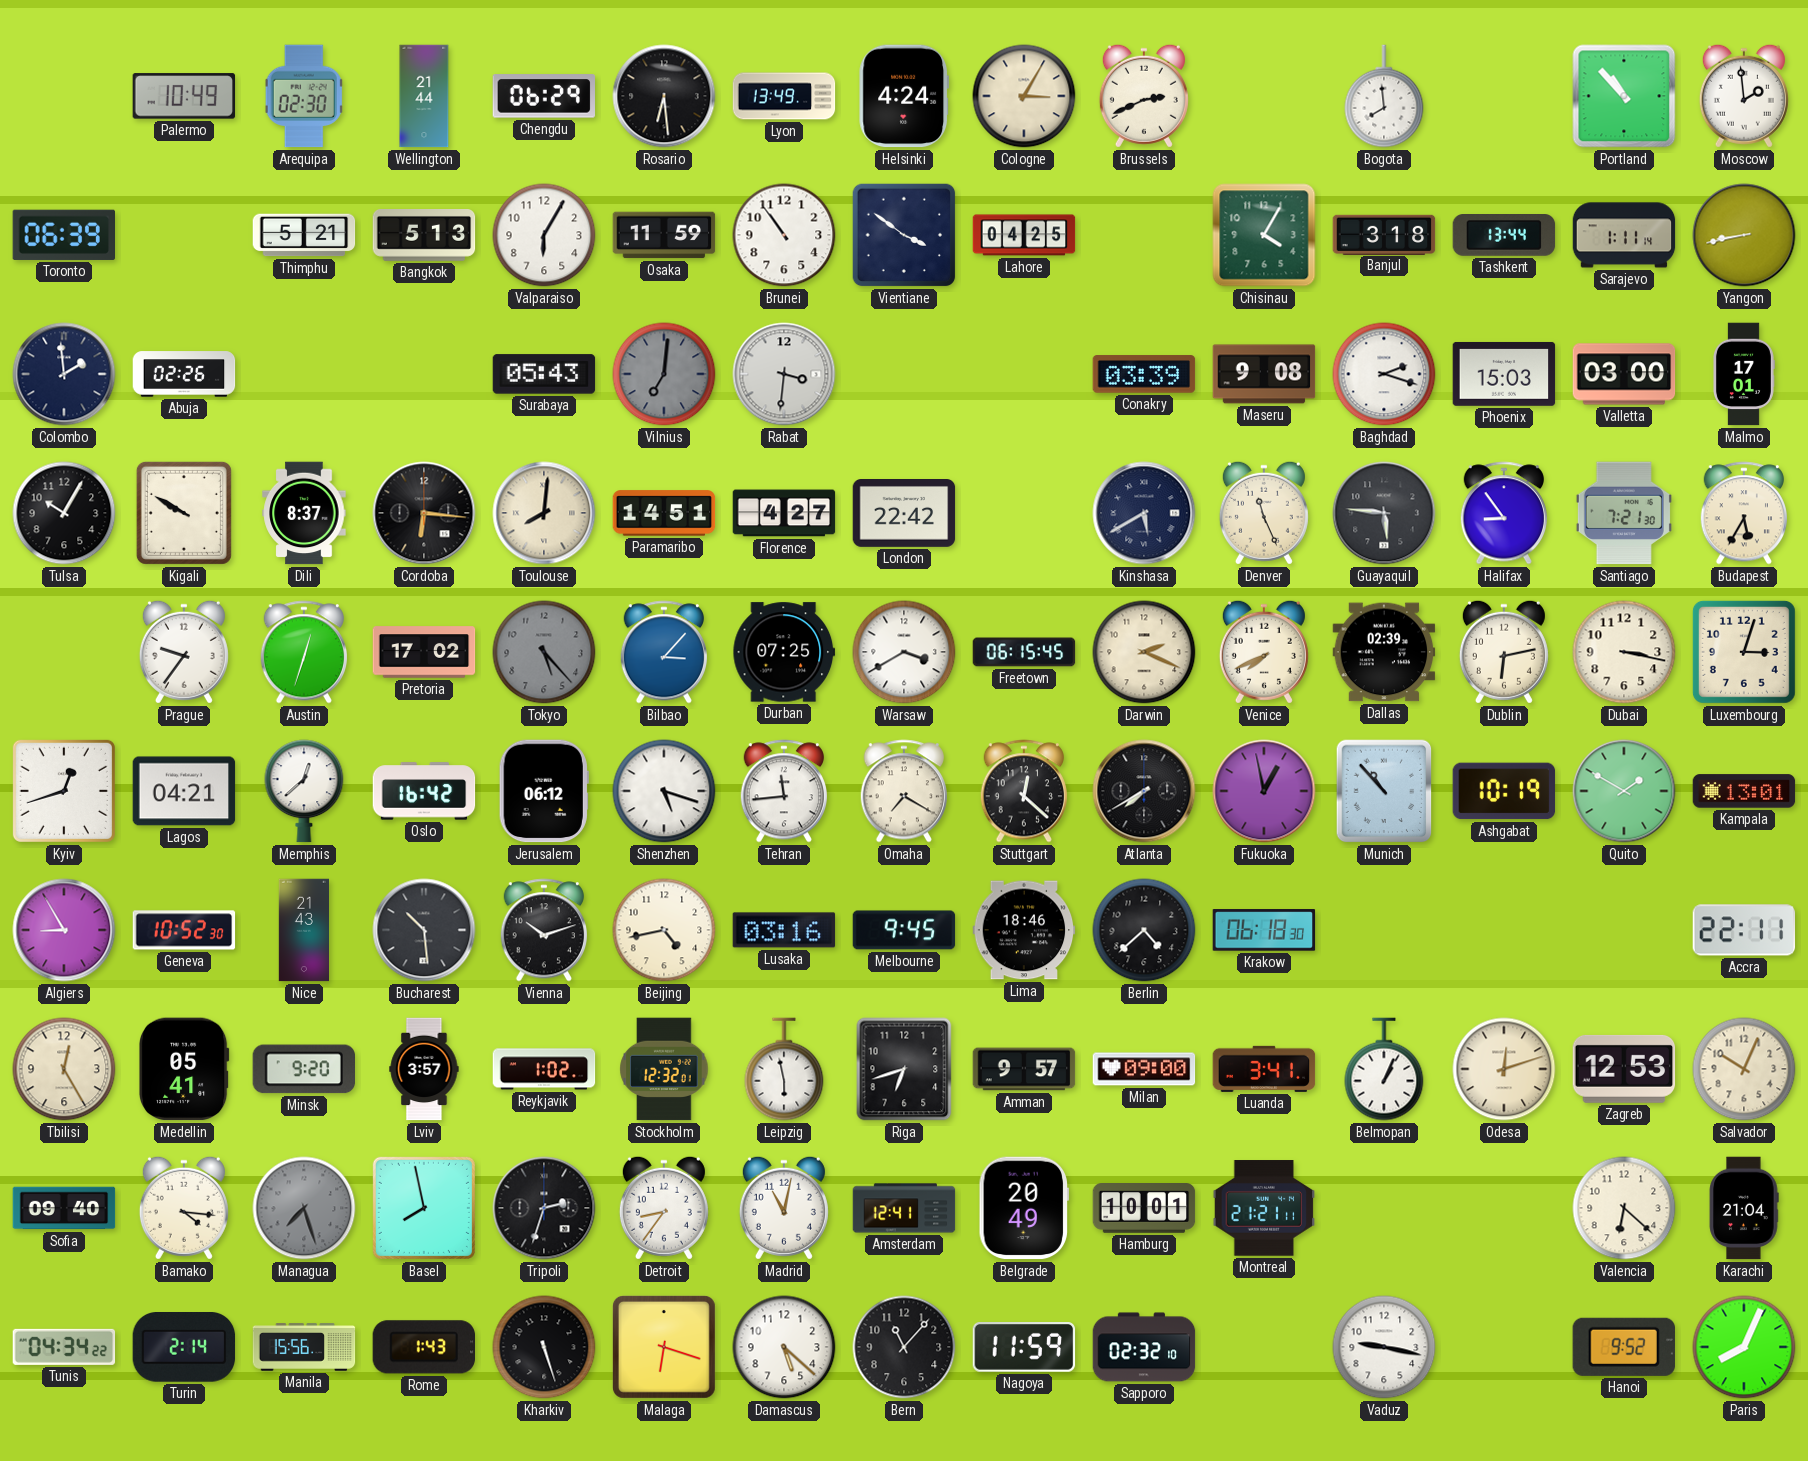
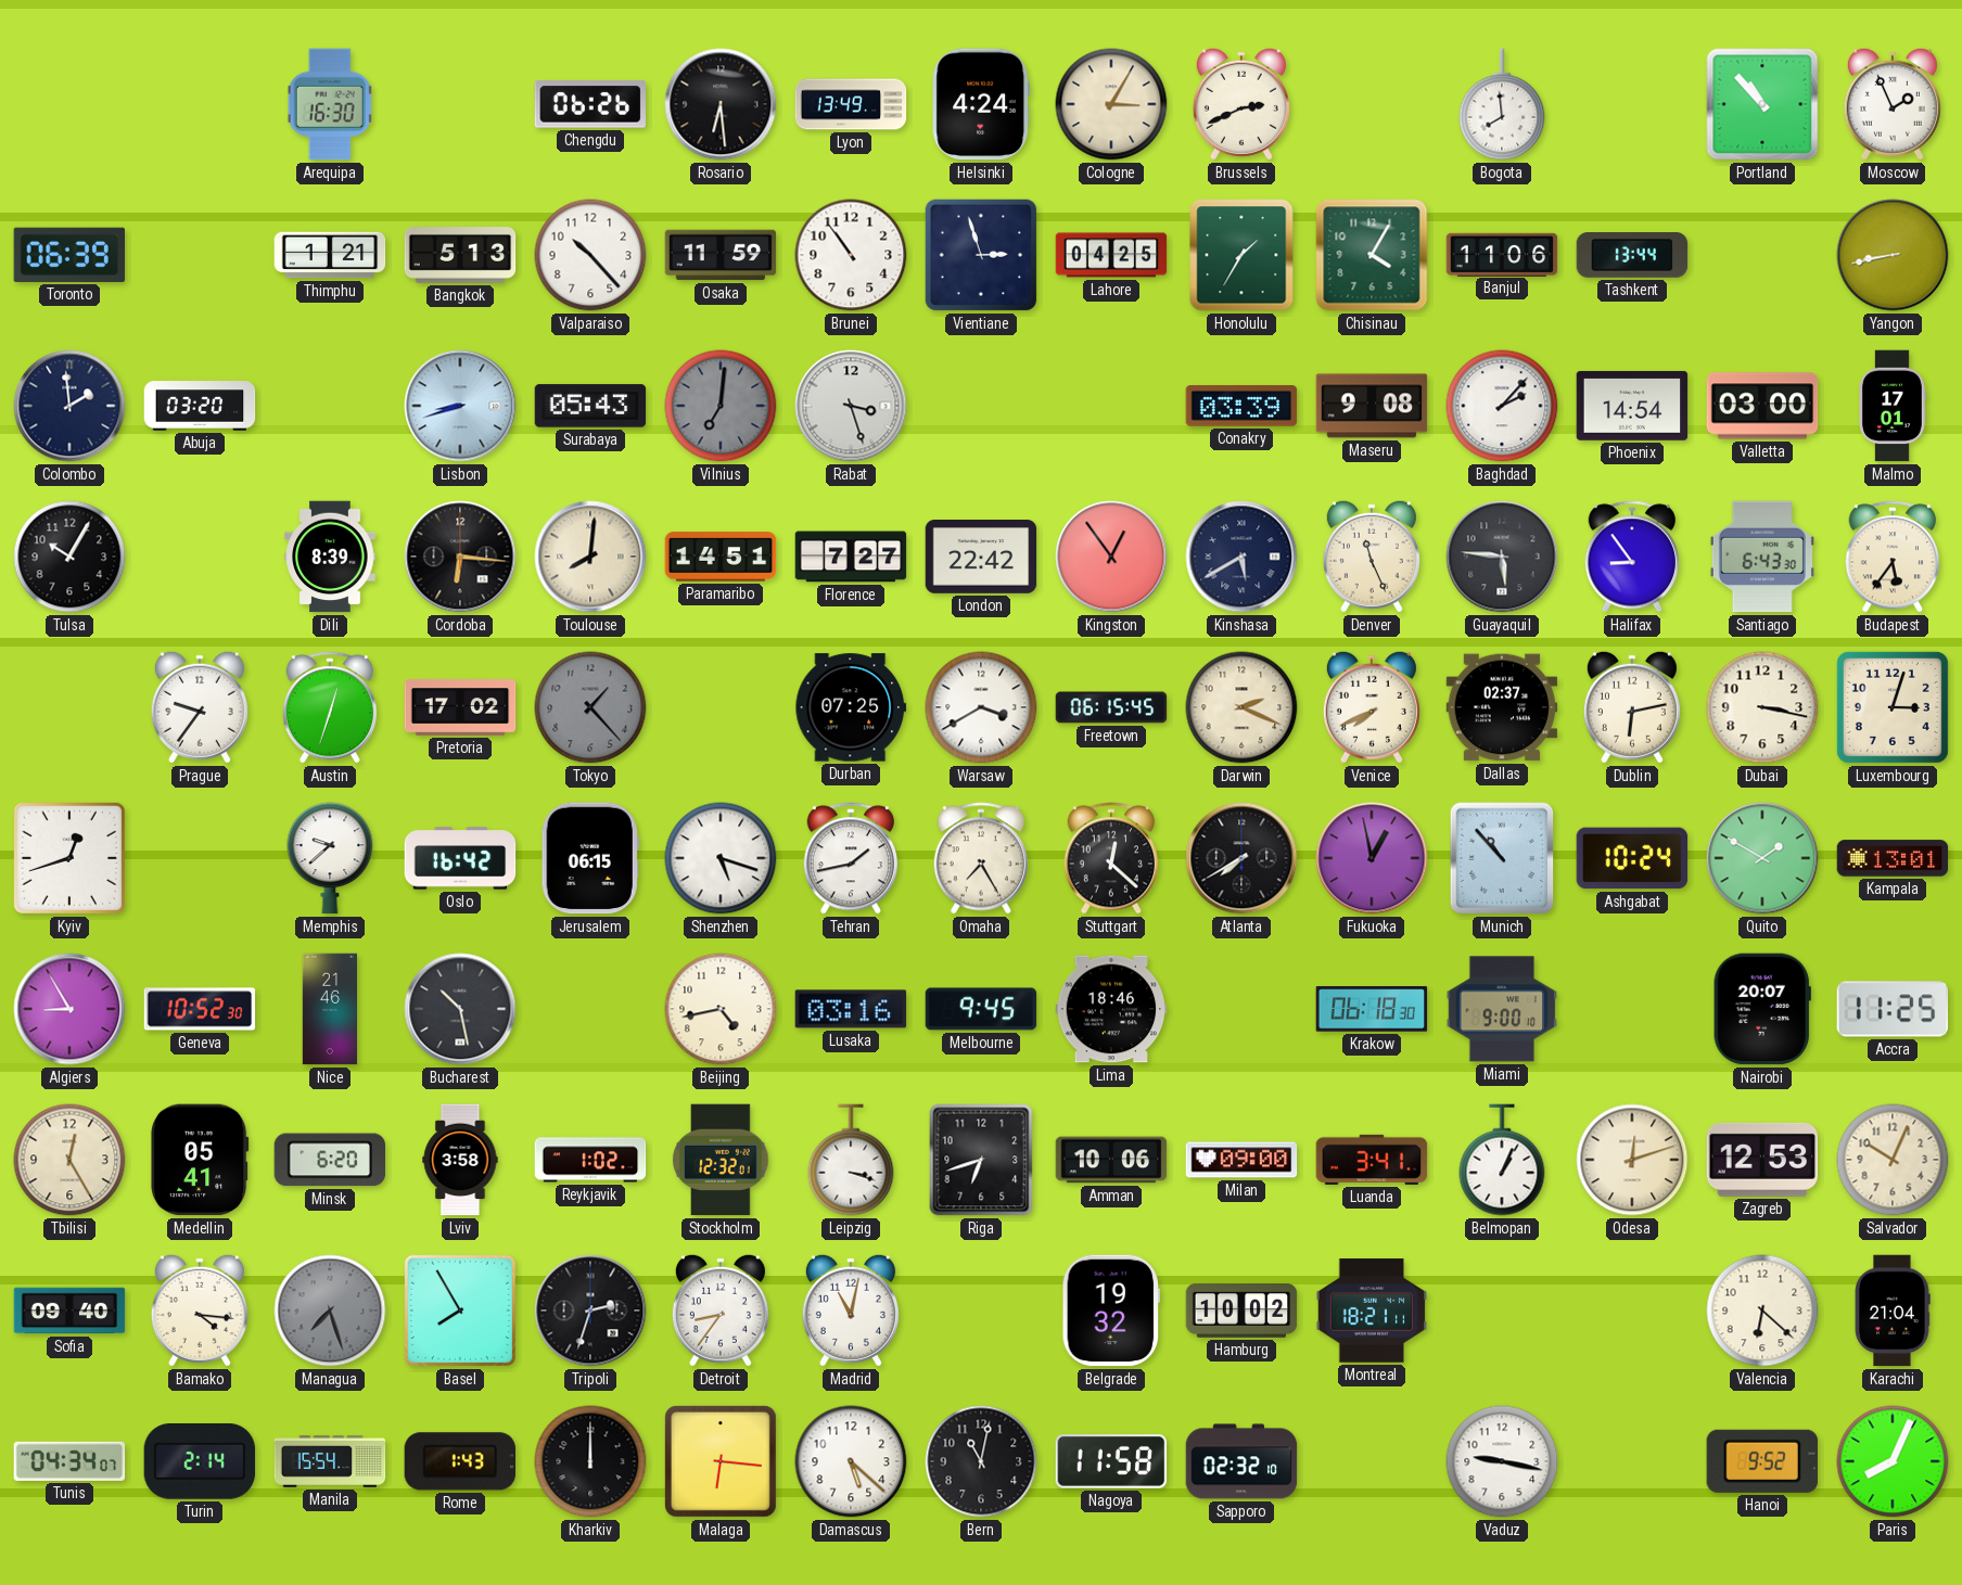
Palermo: 10:49 -> none
Arequipa: 02:30 -> 16:30
Wellington: 21:44 -> none
Chengdu: 06:29 -> 06:26
Moscow: 1:59 -> 1:56
Thimphu: 5:21 -> 1:21
Valparaiso: 6:05 -> 10:23
Vientiane: 3:51 -> 2:57
Honolulu: none -> 1:35
Banjul: 3:18 -> 11:06
Sarajevo: 1:11 -> none
Abuja: 02:26 -> 03:20
Lisbon: none -> 8:42
Rabat: 3:31 -> 3:27
Baghdad: 2:18 -> 2:07
Phoenix: 15:03 -> 14:54
Kigali: 9:50 -> none
Dili: 8:37 -> 8:39
Florence: 4:27 -> 7:27
Kingston: none -> 12:54
Santiago: 7:21 -> 6:43
Budapest: 5:35 -> 5:36
Tokyo: 5:23 -> 1:23
Bilbao: 3:07 -> none
Dallas: 02:39 -> 02:37
Lagos: 04:21 -> none
Memphis: 12:38 -> 9:38
Jerusalem: 06:12 -> 06:15
Tehran: 11:44 -> 1:43
Omaha: 7:20 -> 7:25
Ashgabat: 10:19 -> 10:24
Nice: 21:43 -> 21:46
Bucharest: 10:29 -> 10:28
Vienna: 10:12 -> none
Berlin: 4:38 -> none
Miami: none -> 9:00
Nairobi: none -> 20:07
Accra: 22:11 -> 11:25
Minsk: 9:20 -> 6:20
Lviv: 3:57 -> 3:58
Leipzig: 5:58 -> 3:18
Amman: 9:57 -> 10:06
Basel: 7:58 -> 7:55
Amsterdam: 12:41 -> none
Belgrade: 20:49 -> 19:32
Hamburg: 10:01 -> 10:02
Montreal: 21:21 -> 18:21
Tunis: 04:34:22 -> 04:34:07
Manila: 15:56 -> 15:54
Kharkiv: 5:27 -> 12:00
Malaga: 6:18 -> 6:16
Bern: 11:07 -> 11:02
Nagoya: 11:59 -> 11:58
